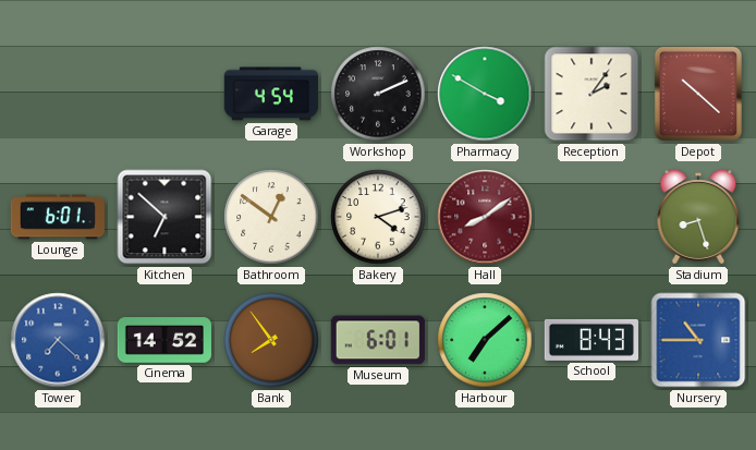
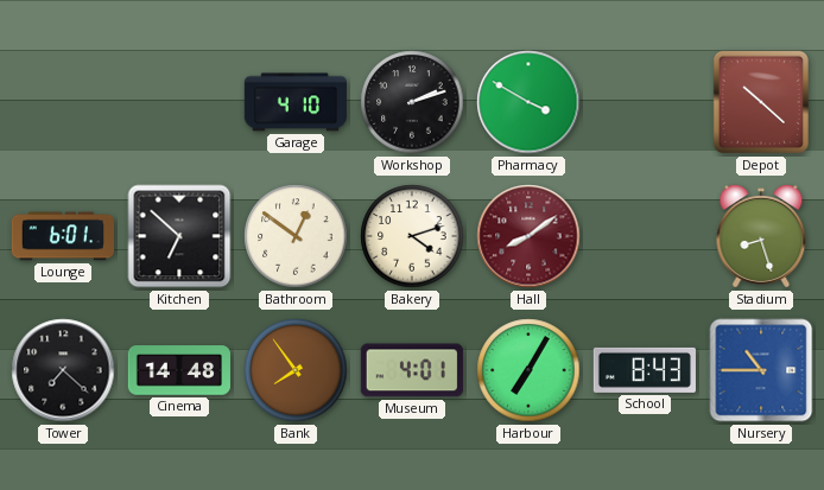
Garage: 4:54 -> 4:10
Workshop: 2:11 -> 2:12
Reception: 2:06 -> none
Tower dial: blue -> black
Cinema: 14:52 -> 14:48
Museum: 6:01 -> 4:01
Harbour: 7:08 -> 7:05
